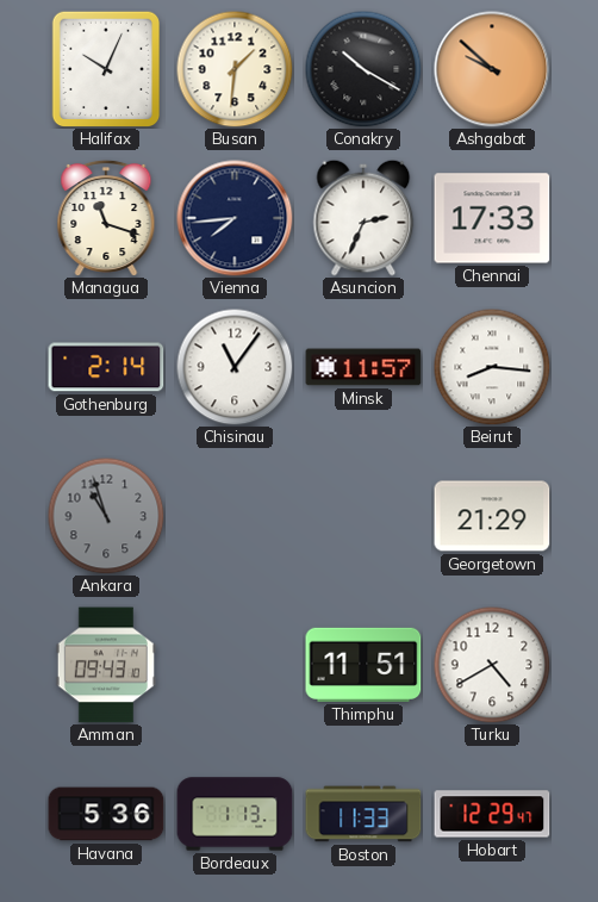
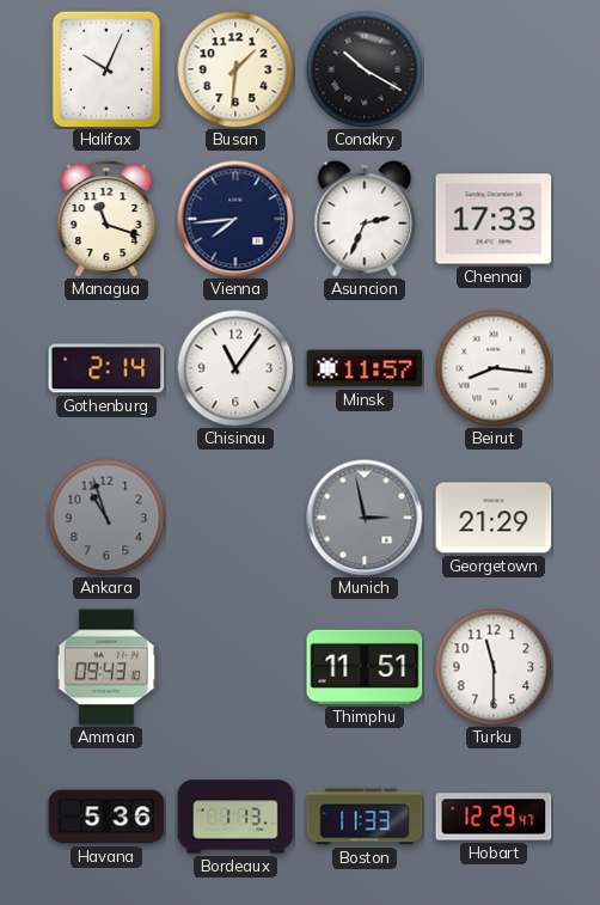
Ashgabat: 9:52 -> none
Munich: none -> 2:58
Turku: 4:40 -> 11:30
